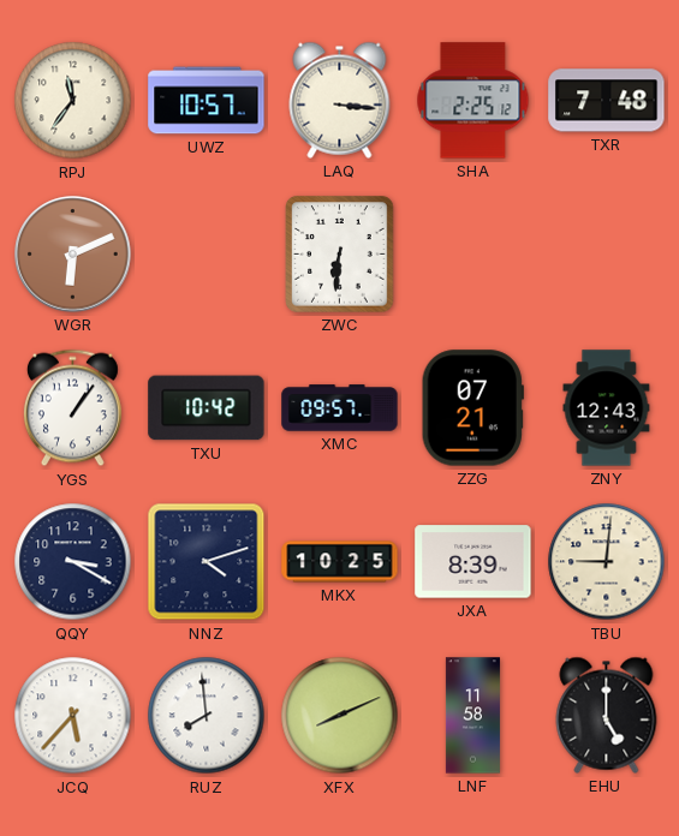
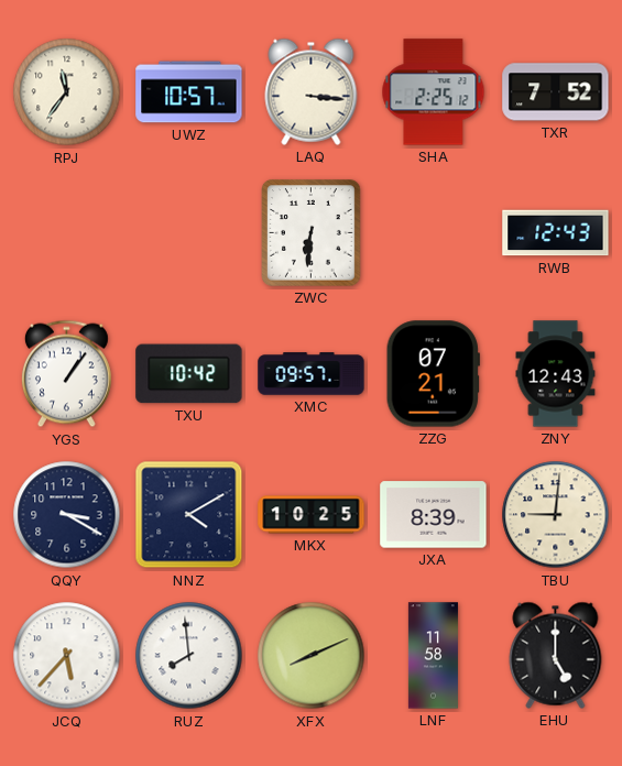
TXR: 7:48 -> 7:52
WGR: 6:11 -> none
RWB: none -> 12:43
NNZ: 4:12 -> 4:10
